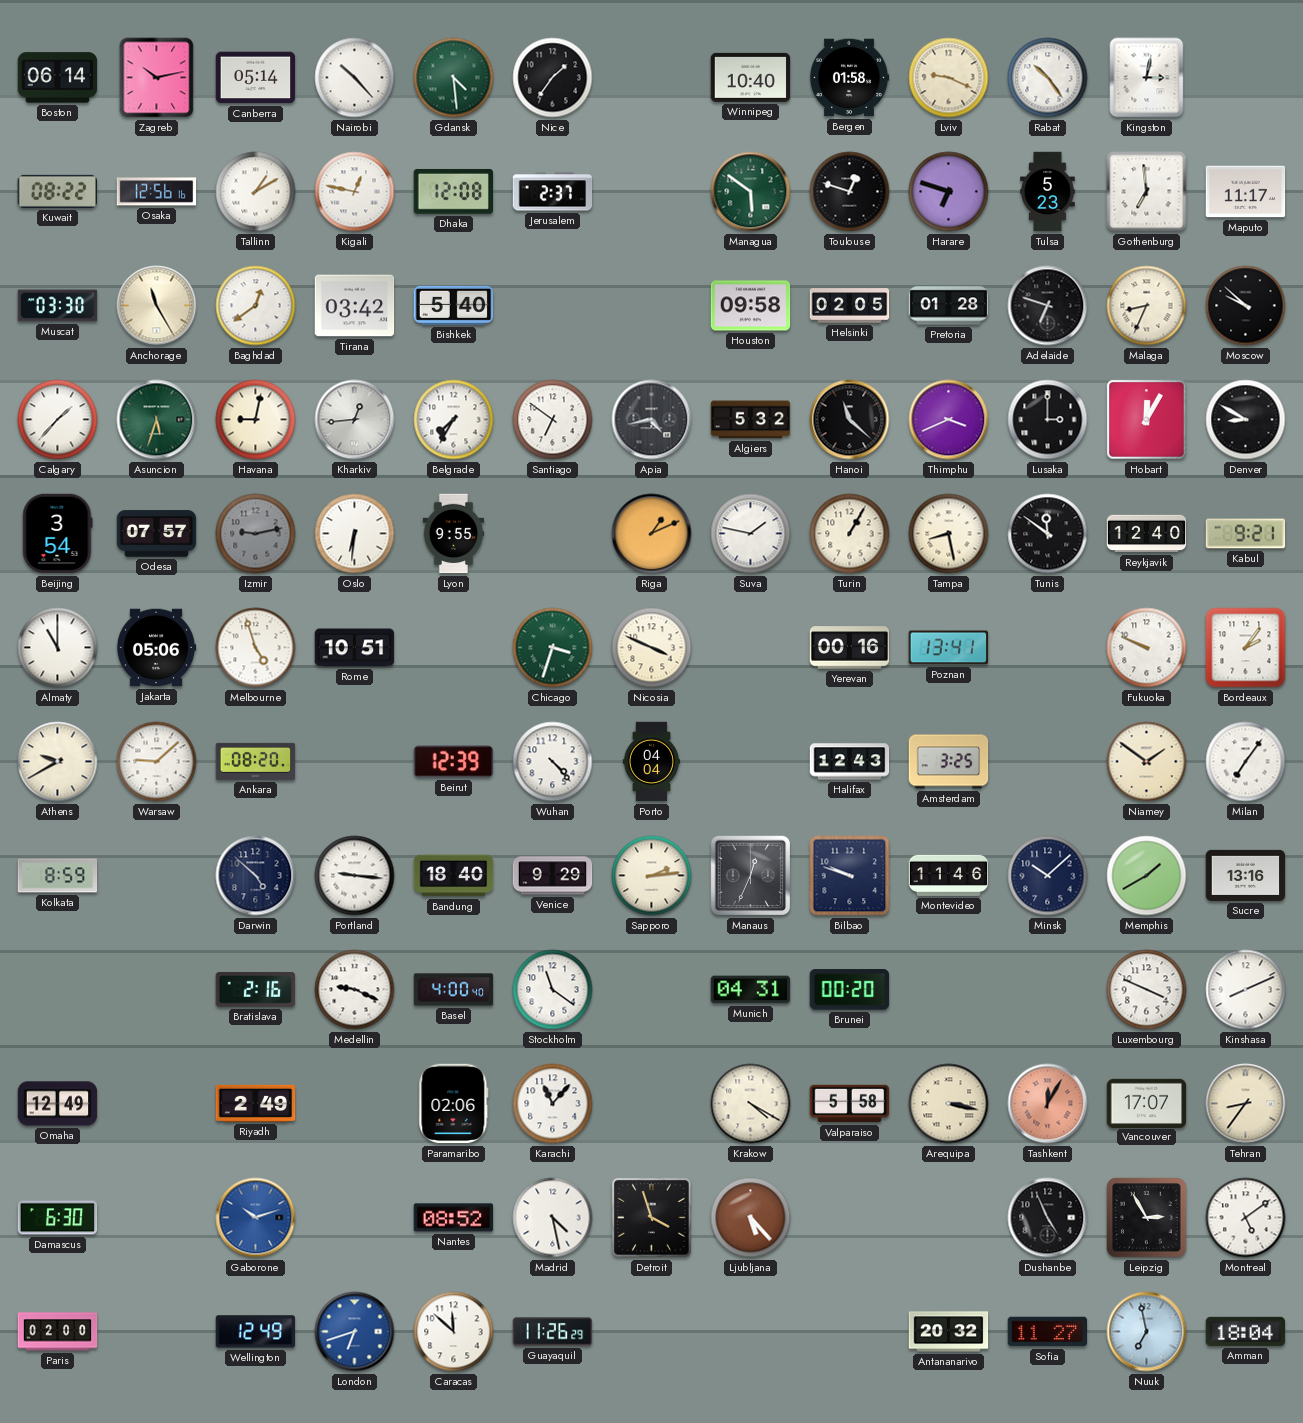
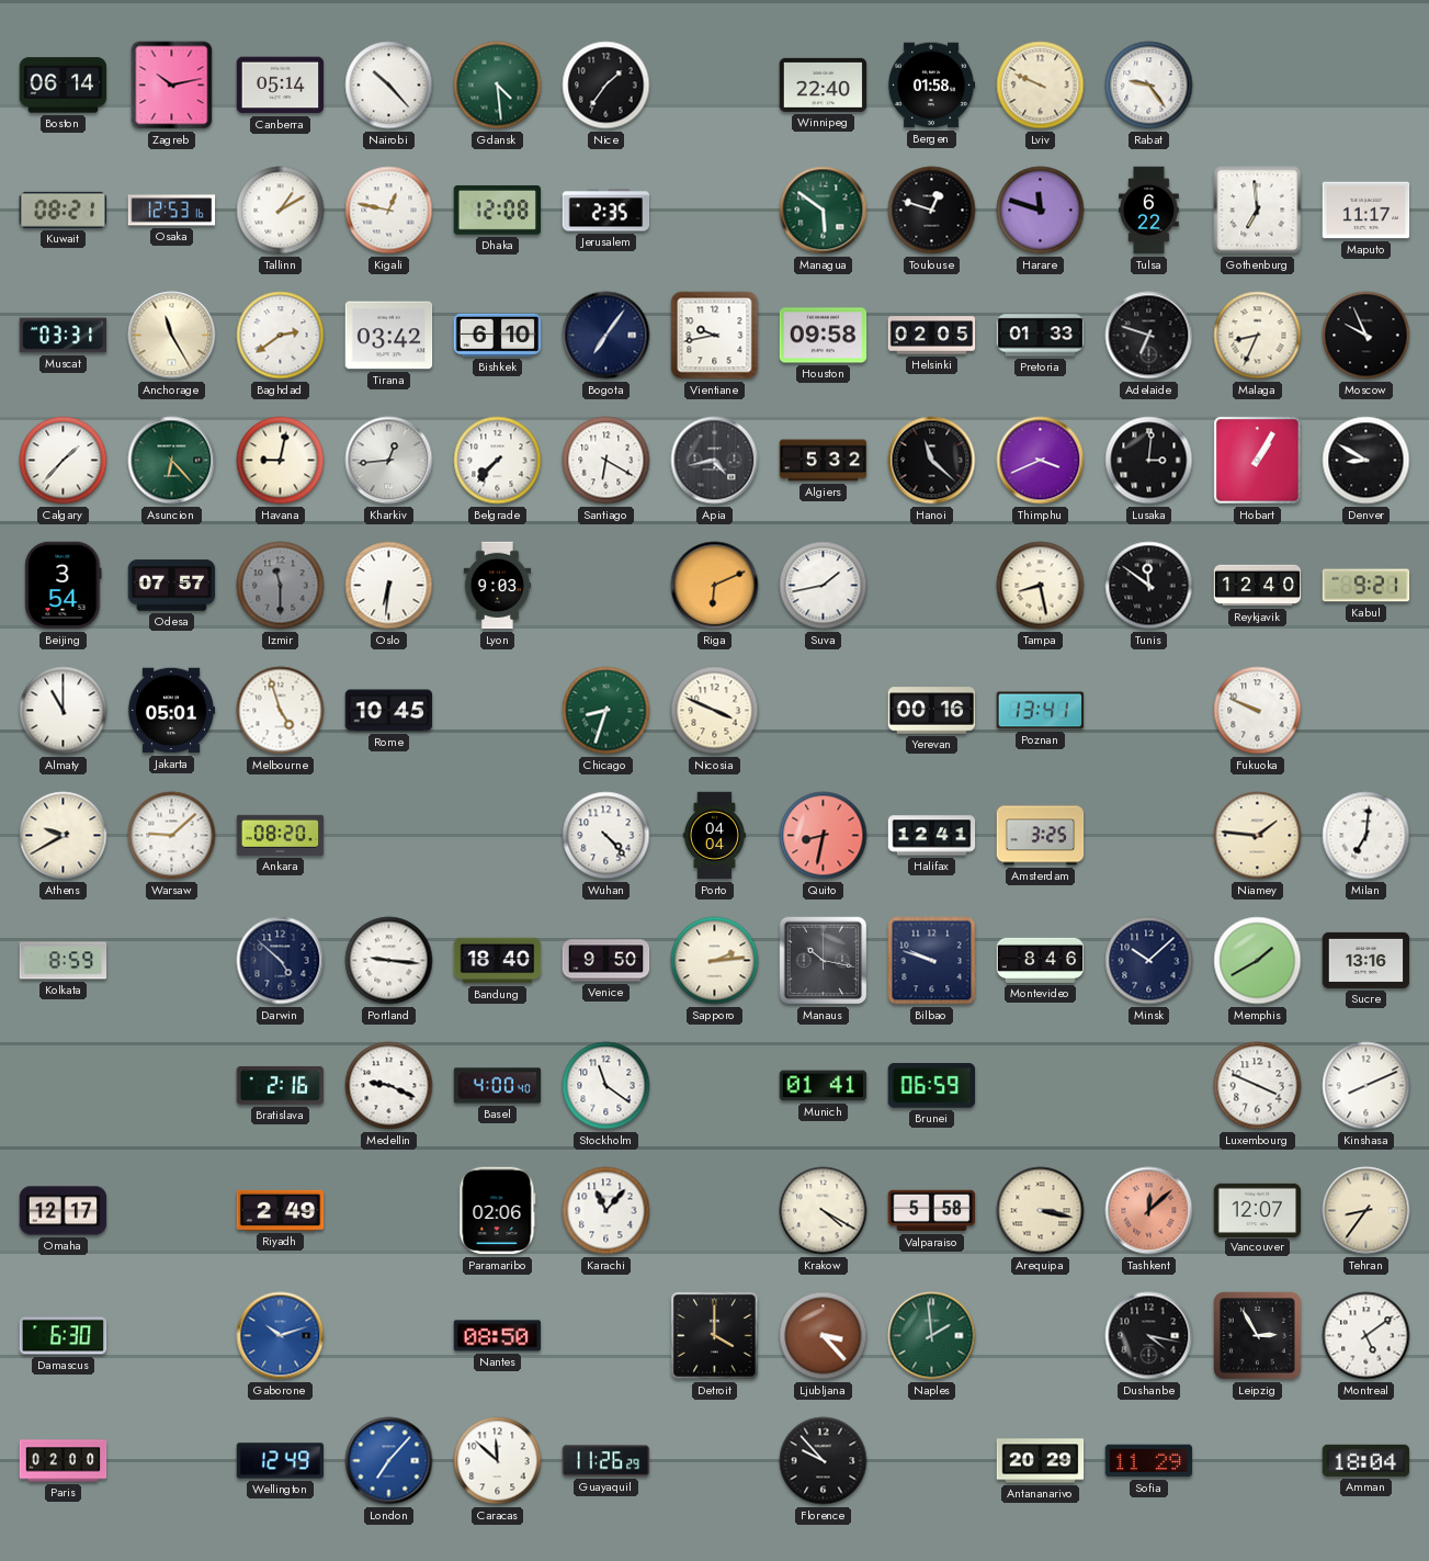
Winnipeg: 10:40 -> 22:40
Lviv: 9:19 -> 9:49
Rabat: 10:24 -> 9:24
Kingston: 3:02 -> none
Kuwait: 08:22 -> 08:21
Osaka: 12:56 -> 12:53
Jerusalem: 2:37 -> 2:35
Harare: 6:48 -> 11:48
Tulsa: 5:23 -> 6:22
Muscat: 03:30 -> 03:31
Baghdad: 12:39 -> 2:39
Bishkek: 5:40 -> 6:10
Bogota: none -> 7:06
Vientiane: none -> 9:43
Pretoria: 01:28 -> 01:33
Moscow: 9:52 -> 9:56
Asuncion: 5:33 -> 6:23
Belgrade: 7:35 -> 7:37
Santiago: 6:51 -> 6:20
Lusaka: 3:00 -> 3:01
Hobart: 12:05 -> 1:05
Izmir: 9:13 -> 11:30
Lyon: 9:55 -> 9:03
Riga: 1:11 -> 6:11
Suva: 1:47 -> 1:43
Turin: 1:05 -> none
Jakarta: 05:06 -> 05:01
Rome: 10:51 -> 10:45
Chicago: 3:33 -> 8:33
Bordeaux: 2:06 -> none
Beirut: 12:39 -> none
Quito: none -> 8:32
Halifax: 12:43 -> 12:41
Niamey: 1:51 -> 1:46
Milan: 7:06 -> 7:01
Venice: 9:29 -> 9:50
Manaus: 12:34 -> 10:17
Montevideo: 11:46 -> 8:46
Munich: 04:31 -> 01:41
Brunei: 00:20 -> 06:59
Omaha: 12:49 -> 12:17
Tashkent: 12:05 -> 12:08
Vancouver: 17:07 -> 12:07
Nantes: 08:52 -> 08:50
Madrid: 4:28 -> none
Detroit: 3:57 -> 4:00
Ljubljana: 5:23 -> 3:23
Naples: none -> 1:59
Dushanbe: 4:56 -> 4:17
London: 6:42 -> 7:07
Florence: none -> 9:53
Antananarivo: 20:32 -> 20:29
Sofia: 11:27 -> 11:29
Nuuk: 6:58 -> none
